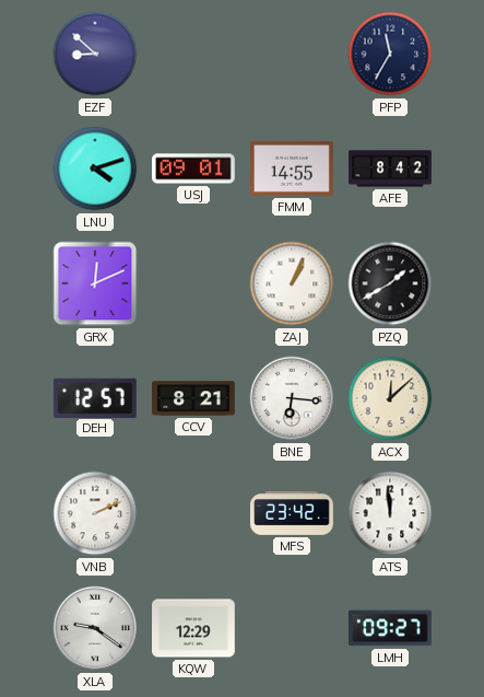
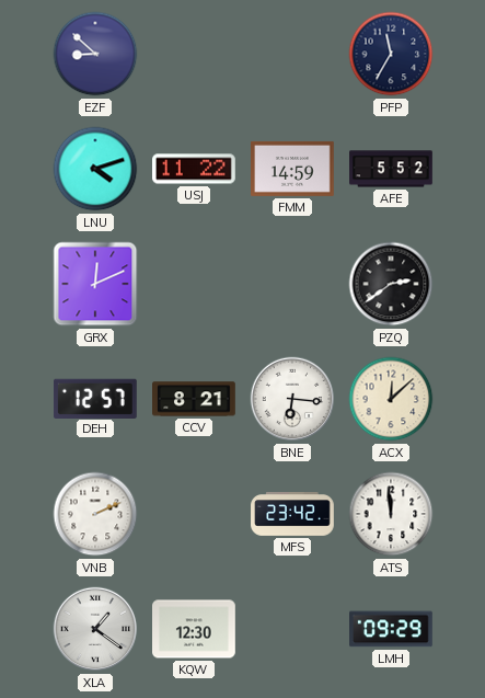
USJ: 09:01 -> 11:22
FMM: 14:55 -> 14:59
AFE: 8:42 -> 5:52
ZAJ: 1:04 -> none
PZQ: 1:40 -> 2:39
XLA: 9:21 -> 1:21
KQW: 12:29 -> 12:30
LMH: 09:27 -> 09:29
